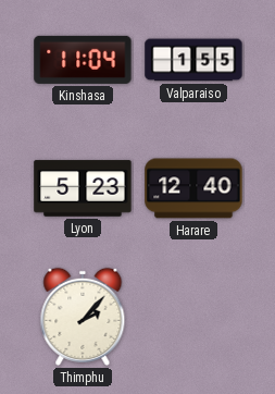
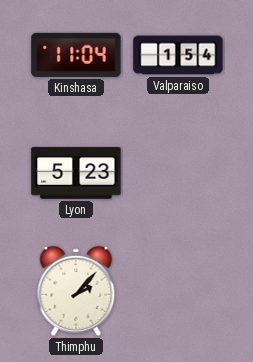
Valparaiso: 1:55 -> 1:54
Harare: 12:40 -> none
